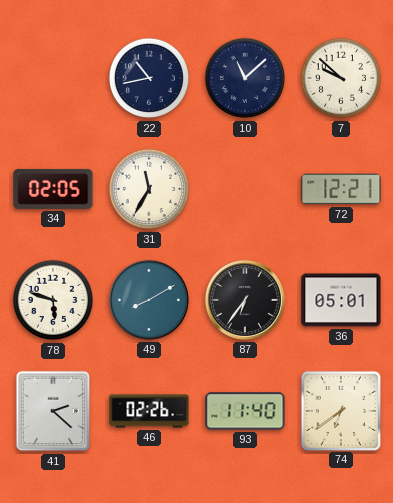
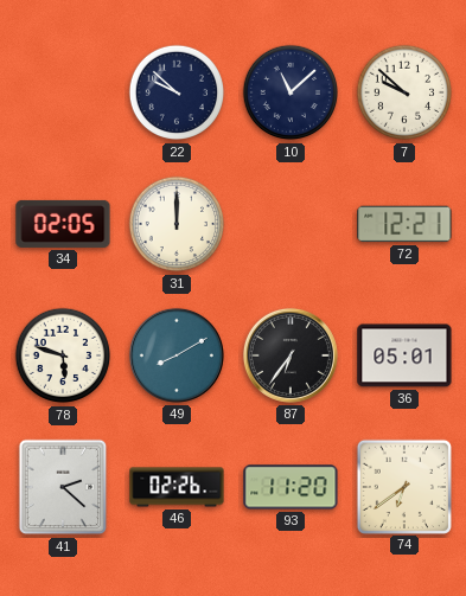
22: 10:43 -> 9:52
31: 11:35 -> 12:00
93: 11:40 -> 11:20
